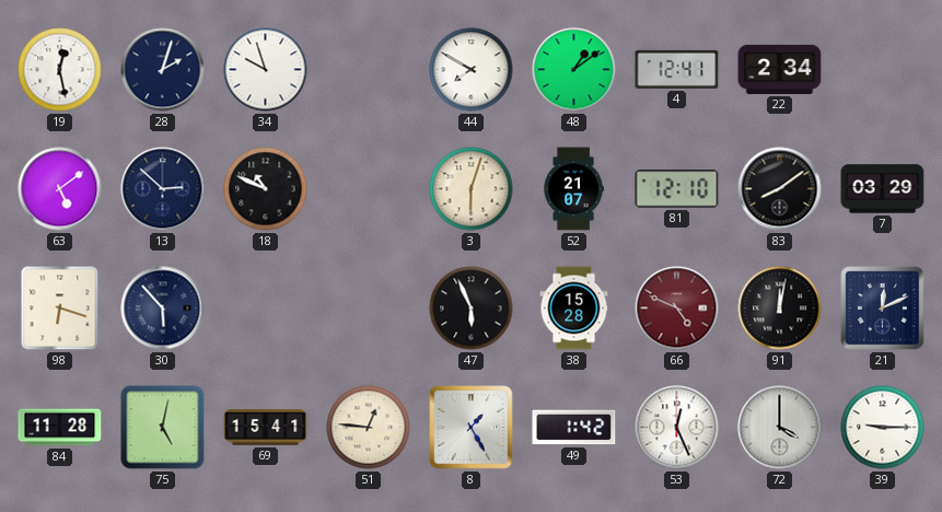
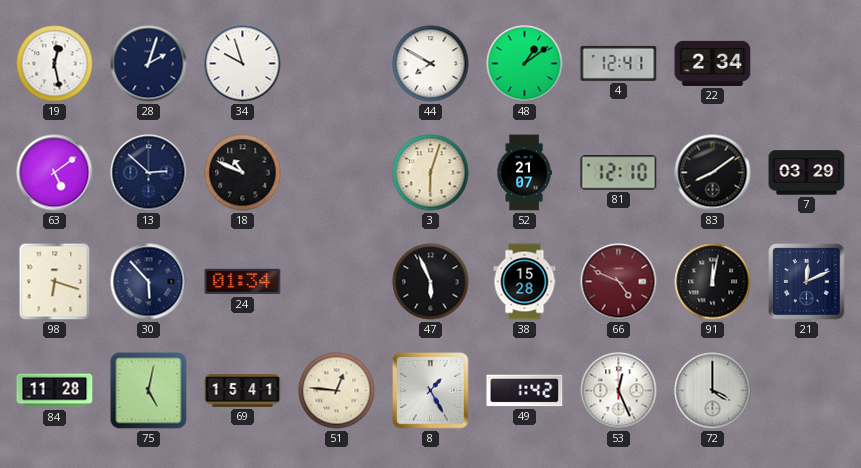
24: none -> 01:34
39: 9:15 -> none
